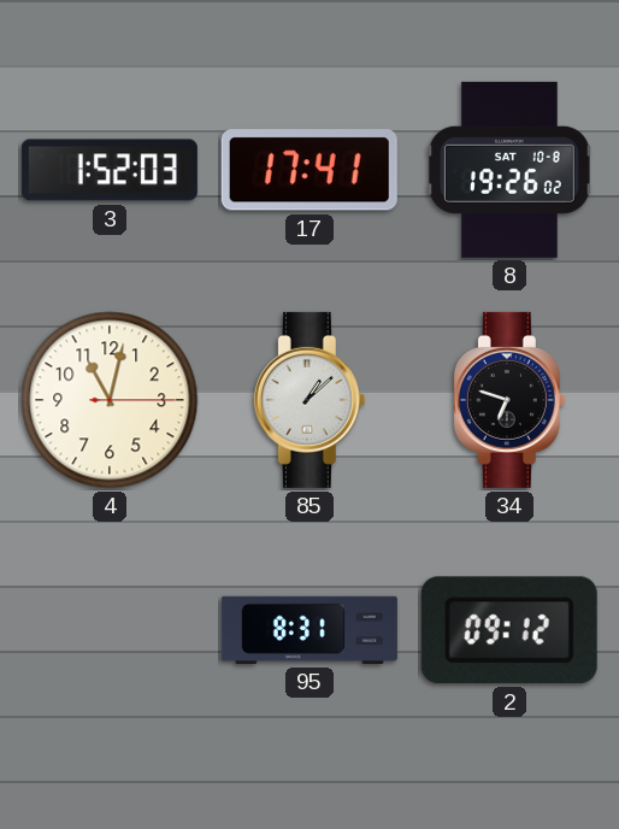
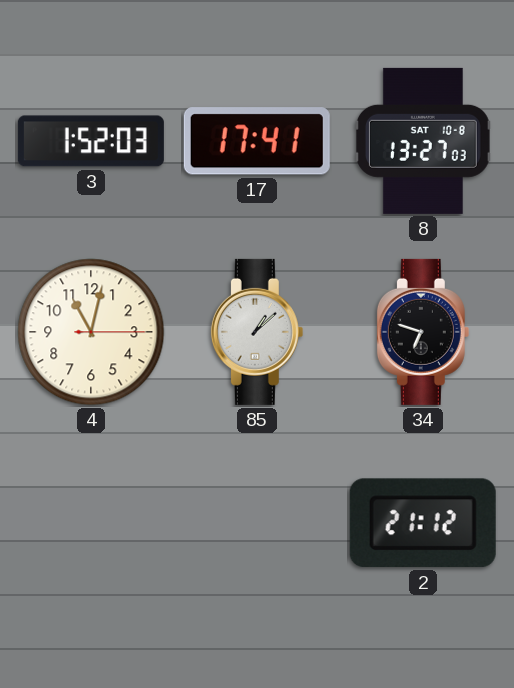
8: 19:26 -> 13:27
95: 8:31 -> none
2: 09:12 -> 21:12
